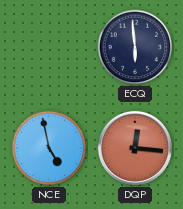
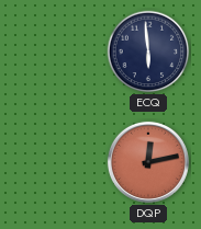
NCE: 4:58 -> none
DQP: 12:16 -> 12:13
